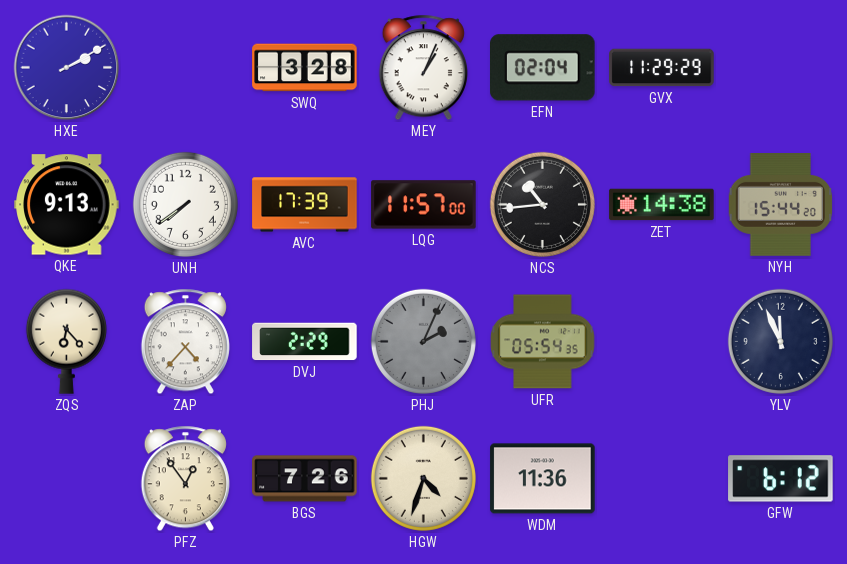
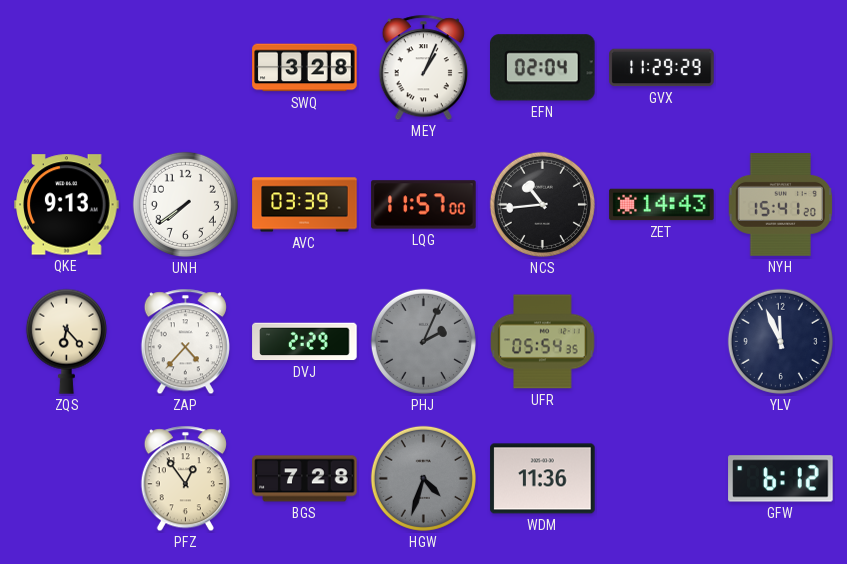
HXE: 2:10 -> none
AVC: 17:39 -> 03:39
ZET: 14:38 -> 14:43
NYH: 15:44 -> 15:41
BGS: 7:26 -> 7:28
HGW dial: cream -> grey
